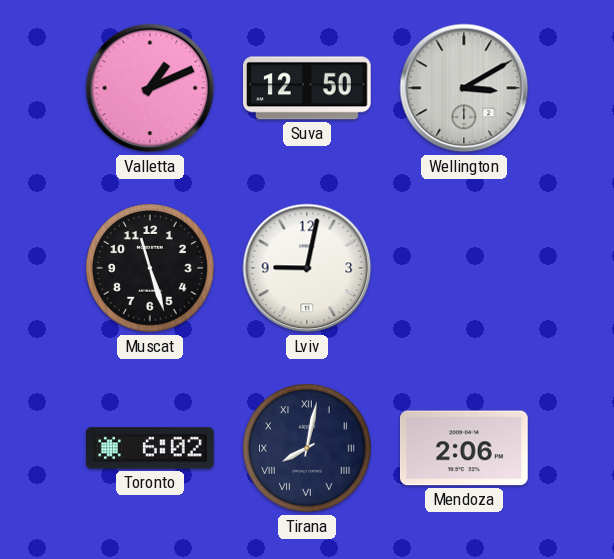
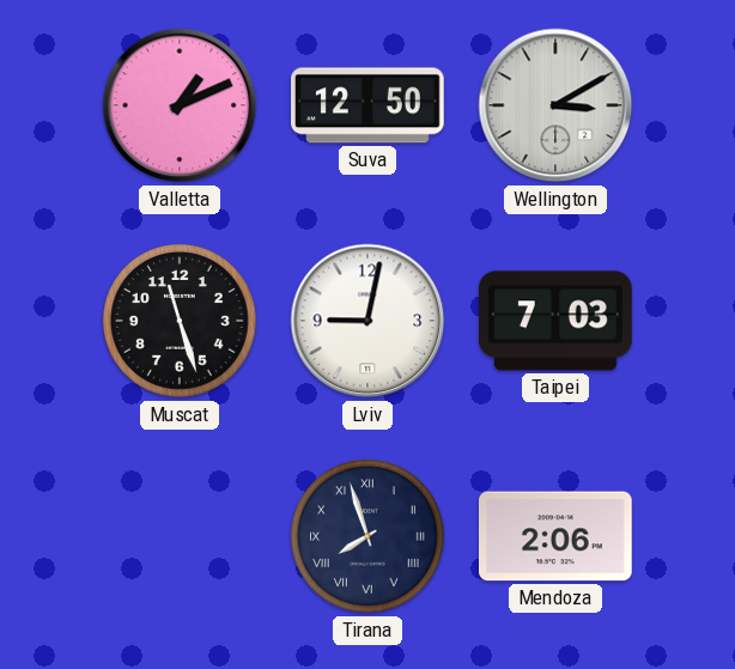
Taipei: none -> 7:03
Toronto: 6:02 -> none
Tirana: 8:02 -> 7:57
